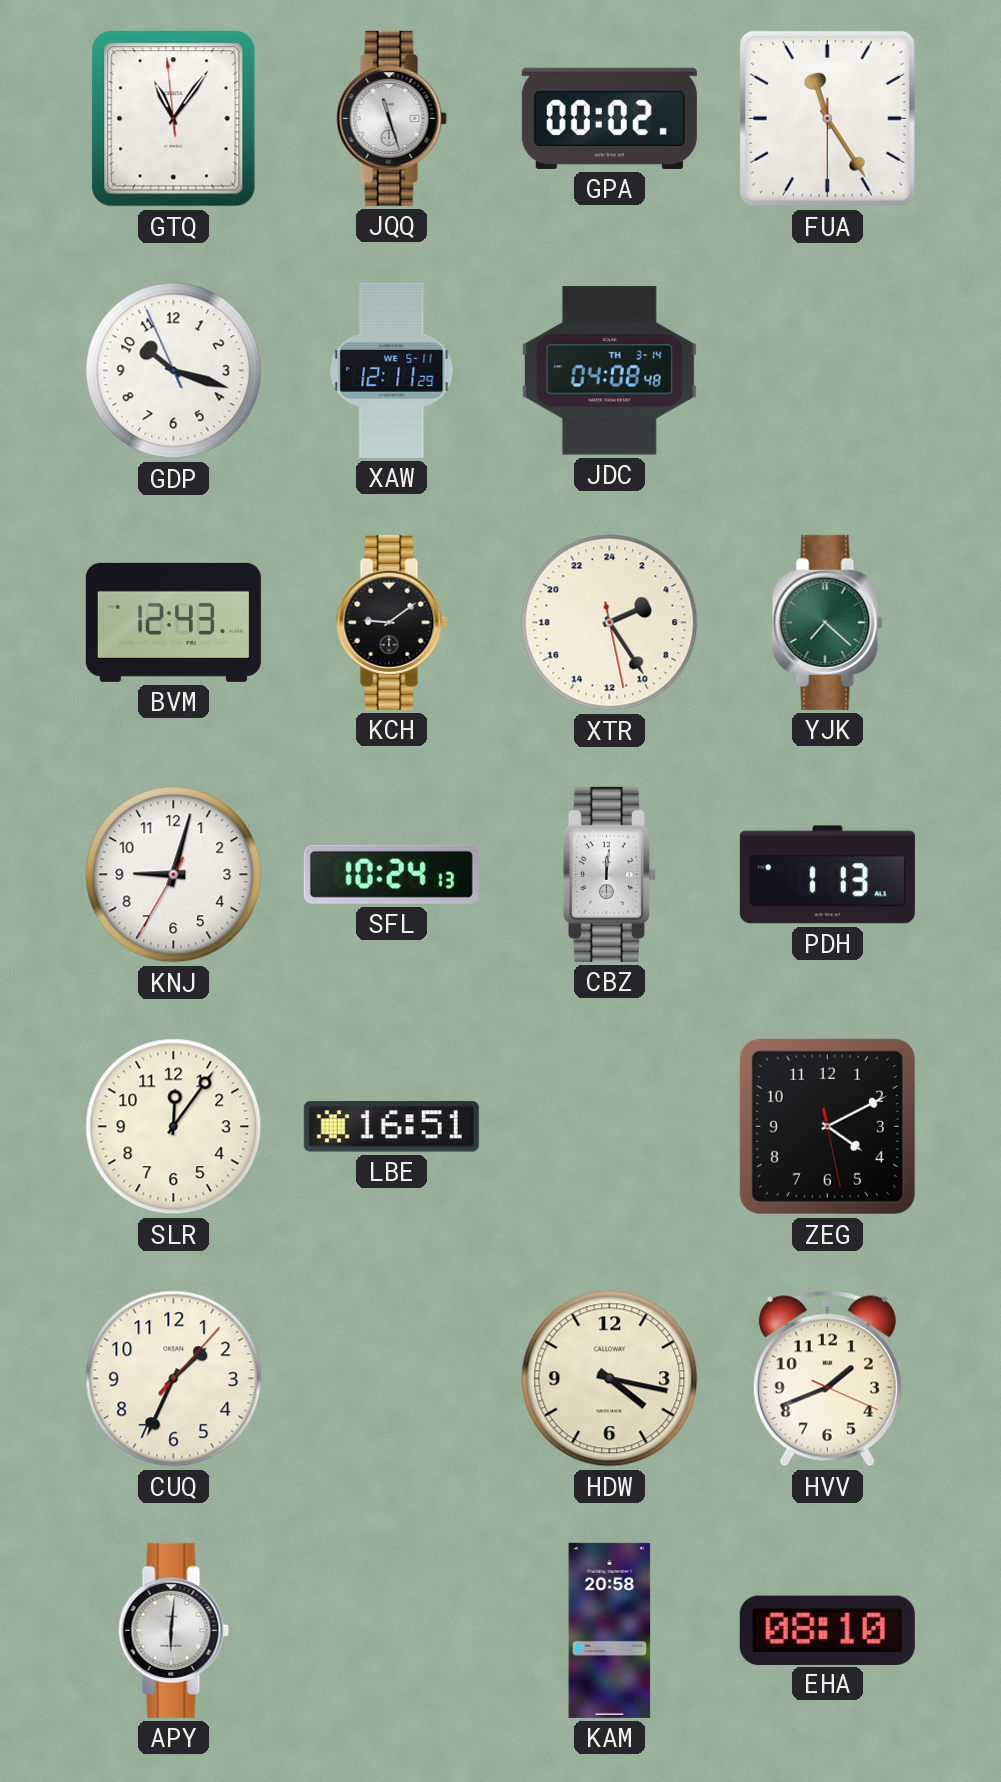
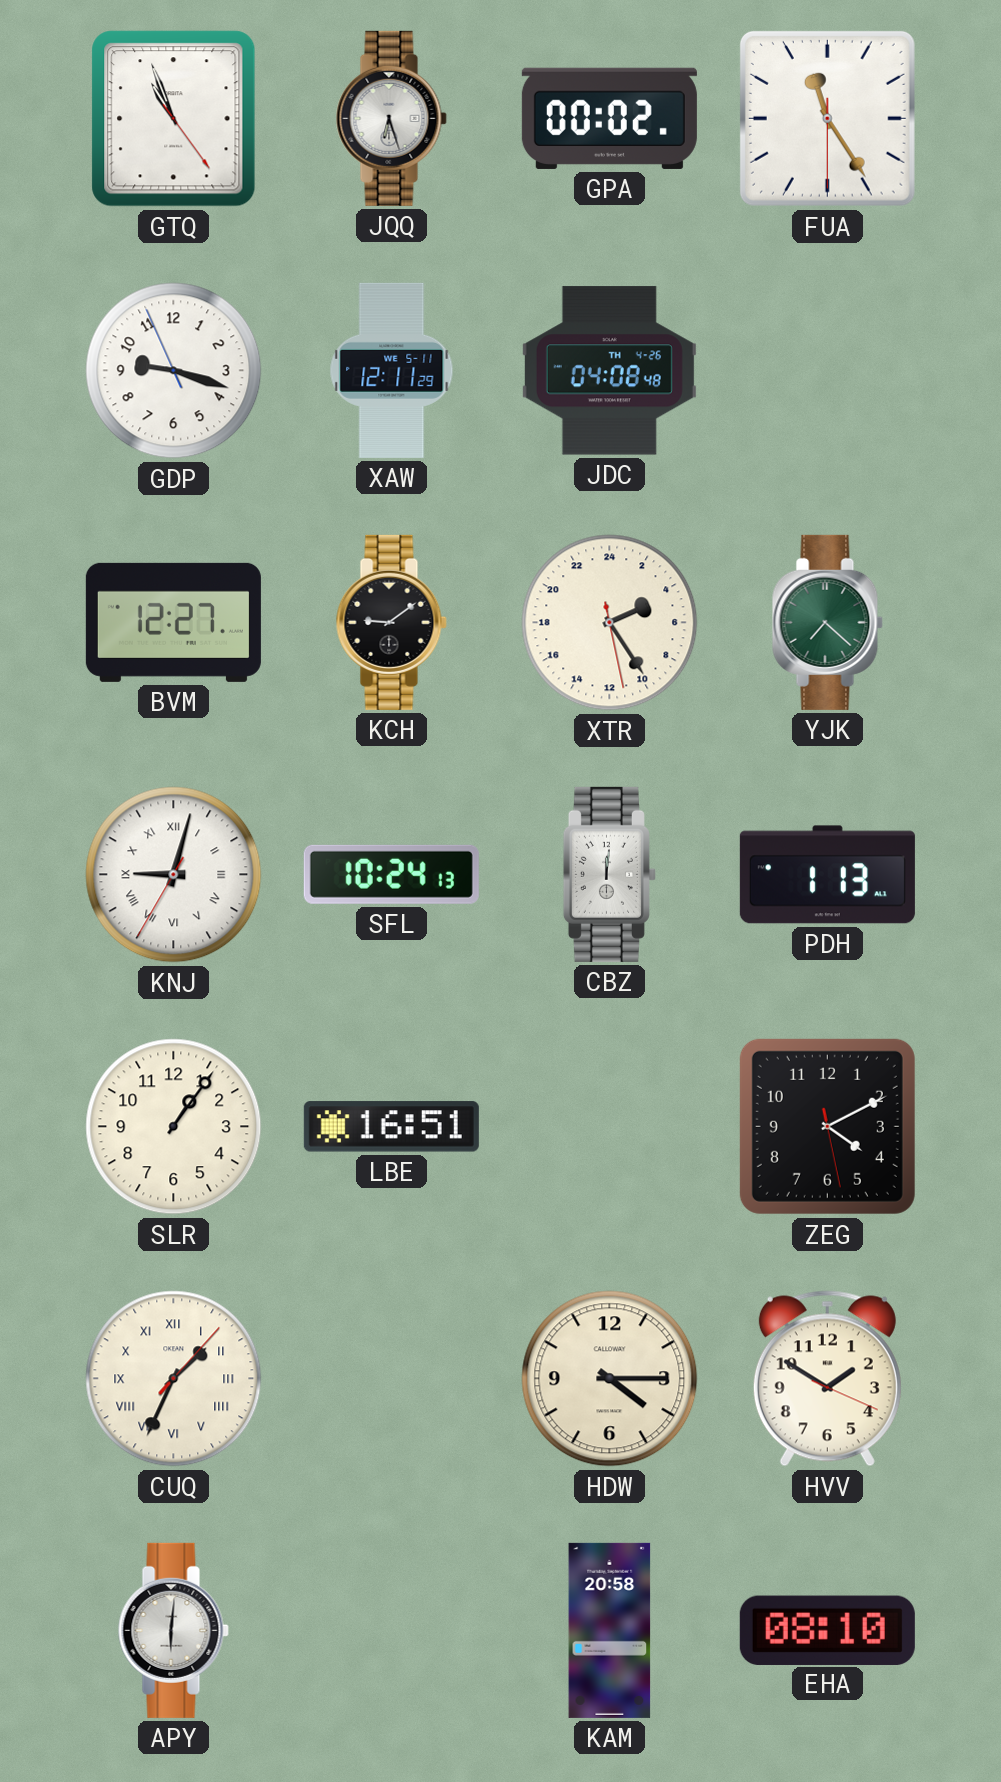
GTQ: 11:05 -> 10:56
JQQ: 11:27 -> 6:27
GDP: 10:17 -> 9:17
JDC date: TH 3-14 -> TH 4-26
BVM: 12:43 -> 12:27
KNJ numerals: Arabic -> Roman
SLR: 12:06 -> 1:06
CUQ numerals: Arabic -> Roman
HDW: 4:17 -> 4:15
HVV: 1:41 -> 1:50
